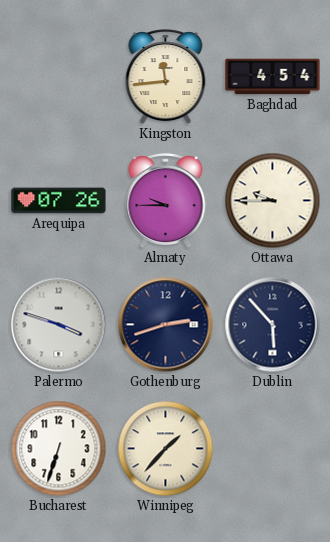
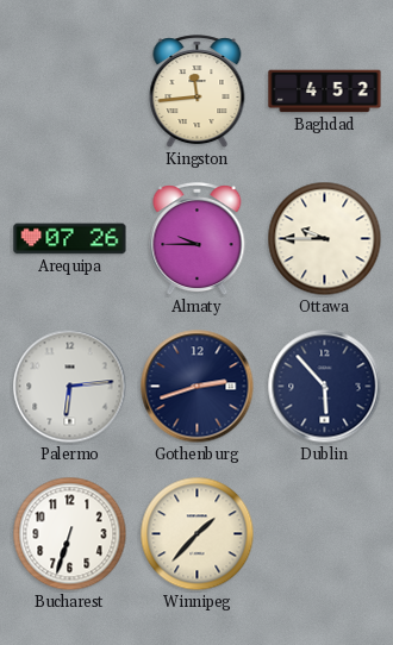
Baghdad: 4:54 -> 4:52
Palermo: 3:48 -> 6:14
